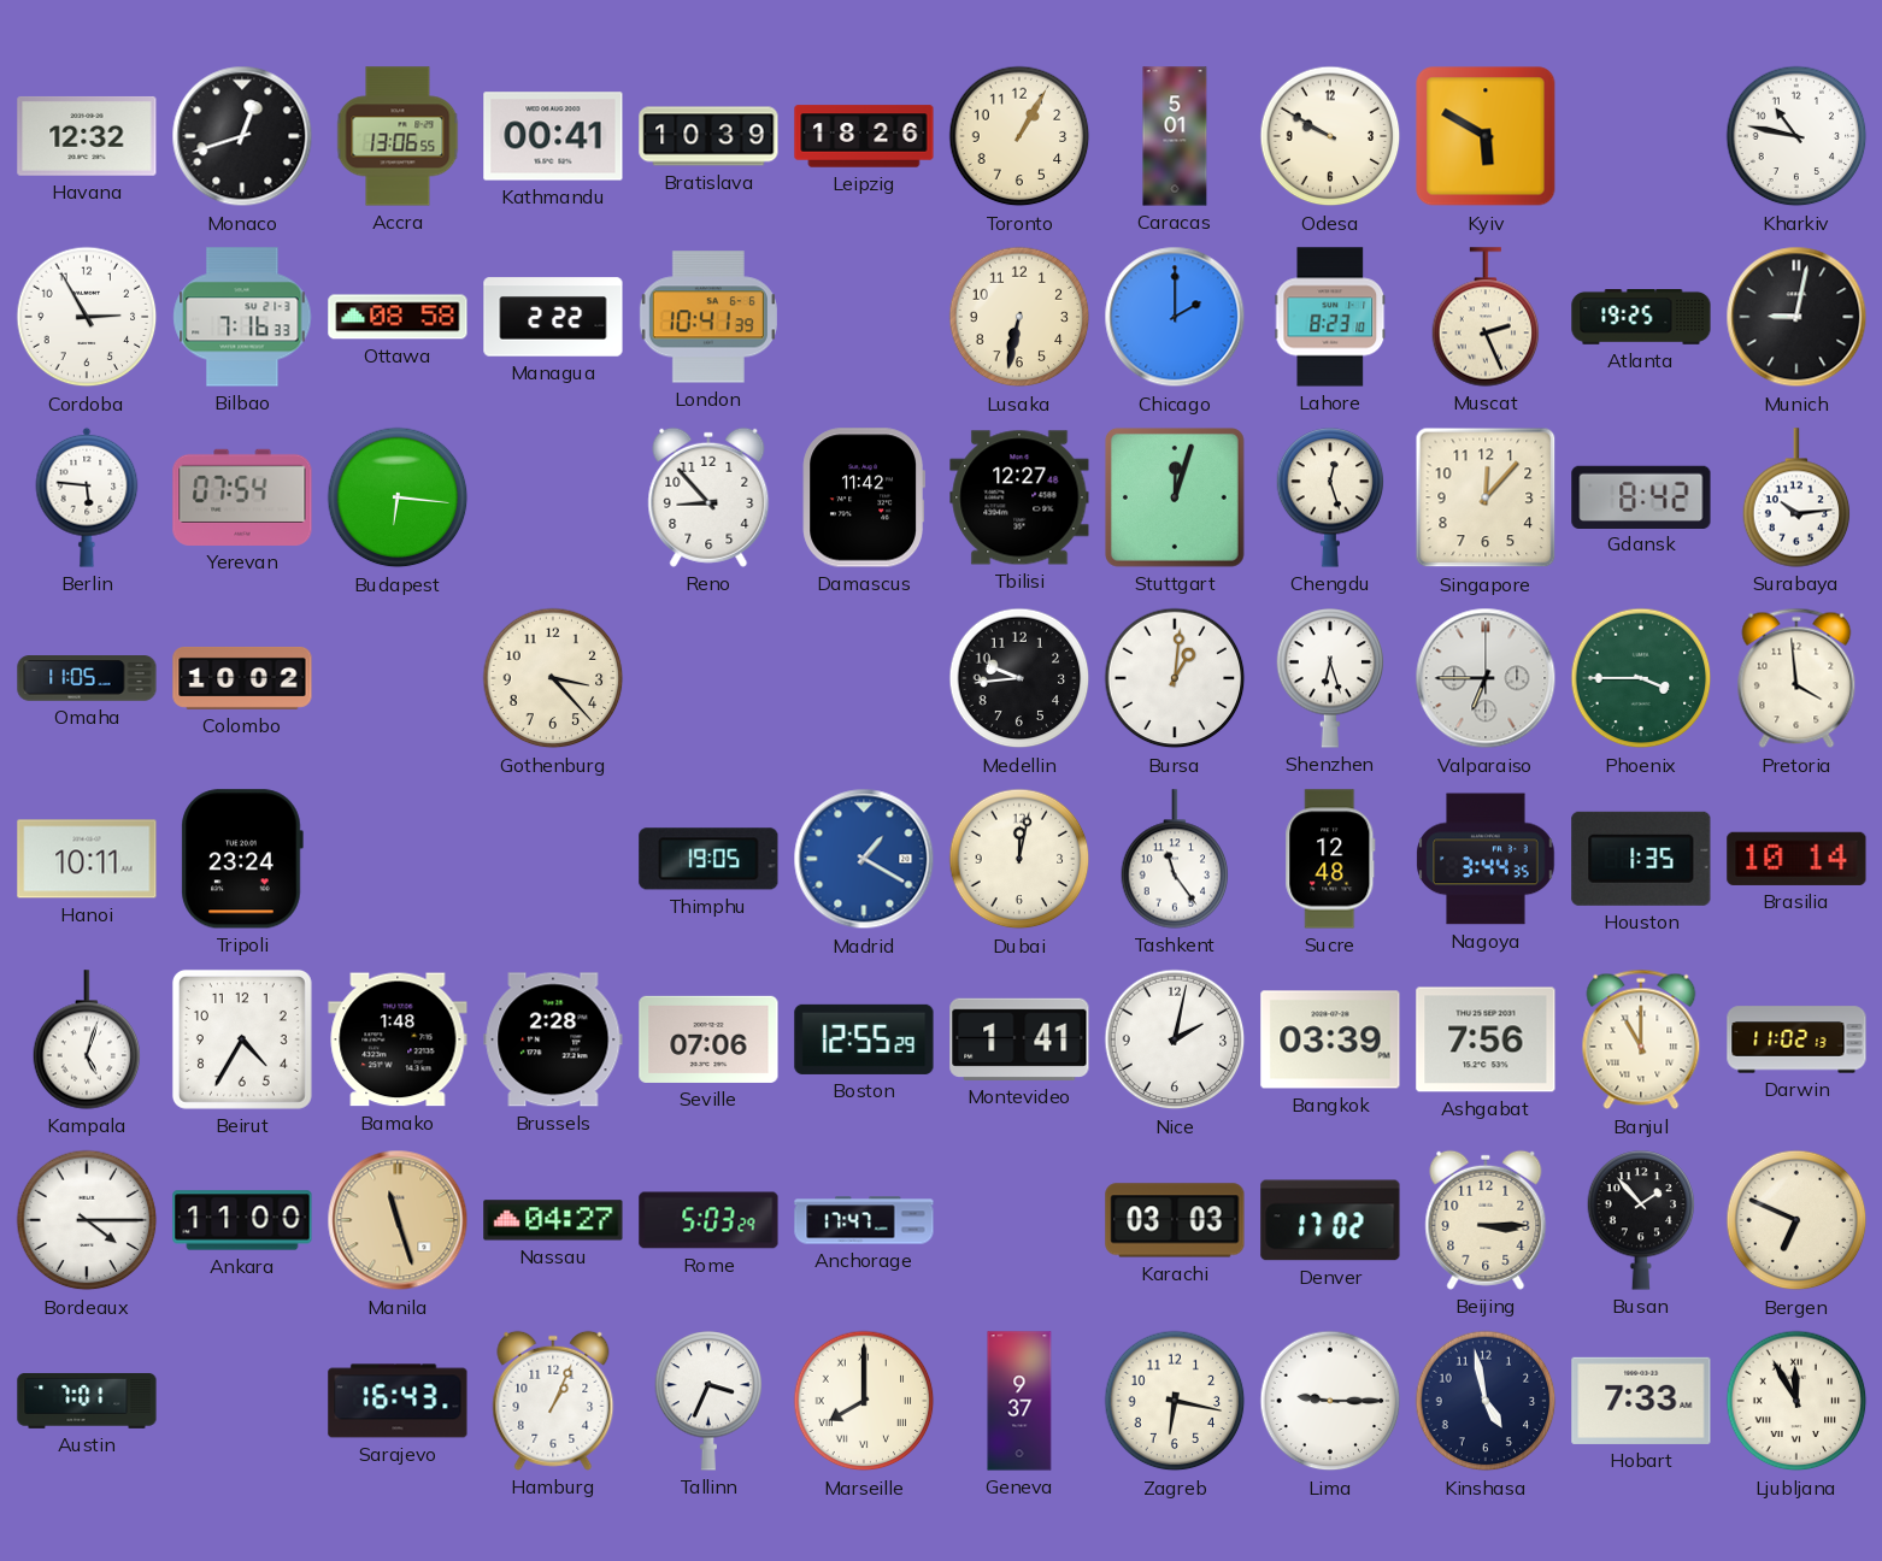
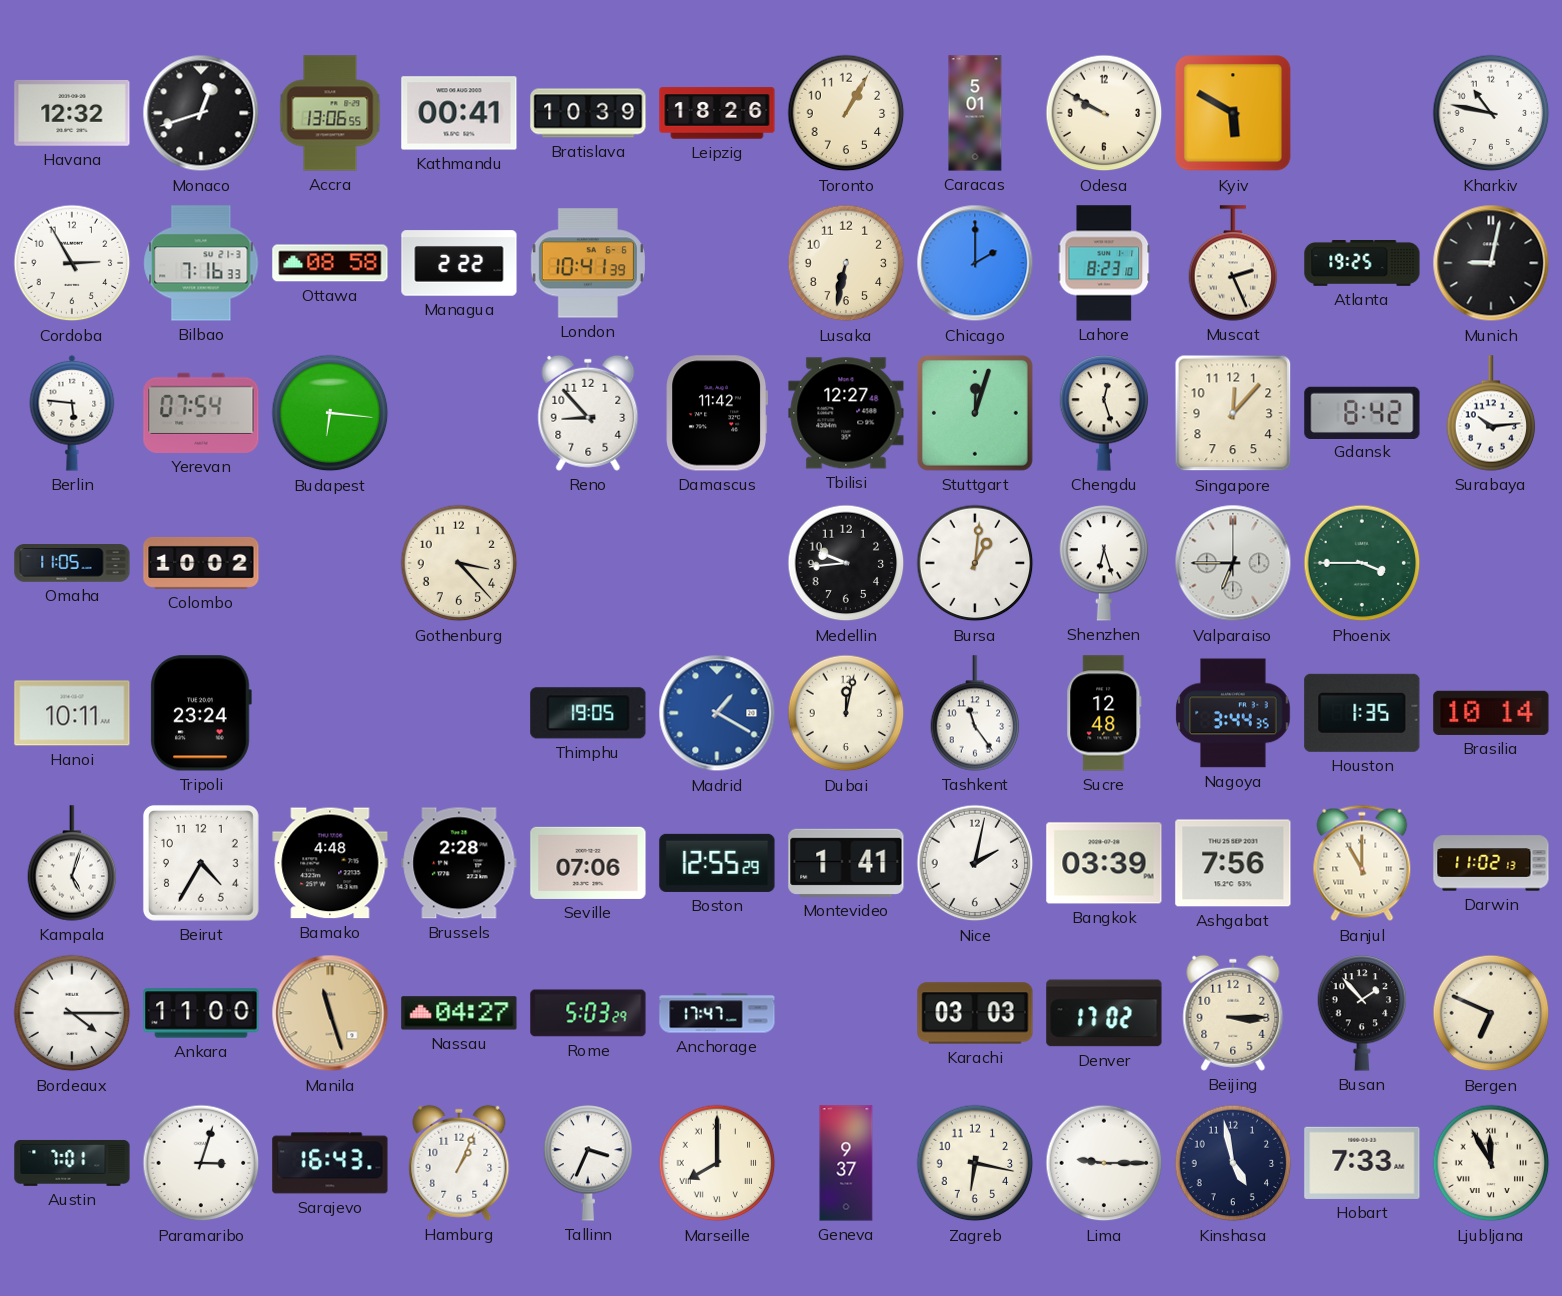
Pretoria: 3:59 -> none
Bamako: 1:48 -> 4:48
Paramaribo: none -> 3:03
